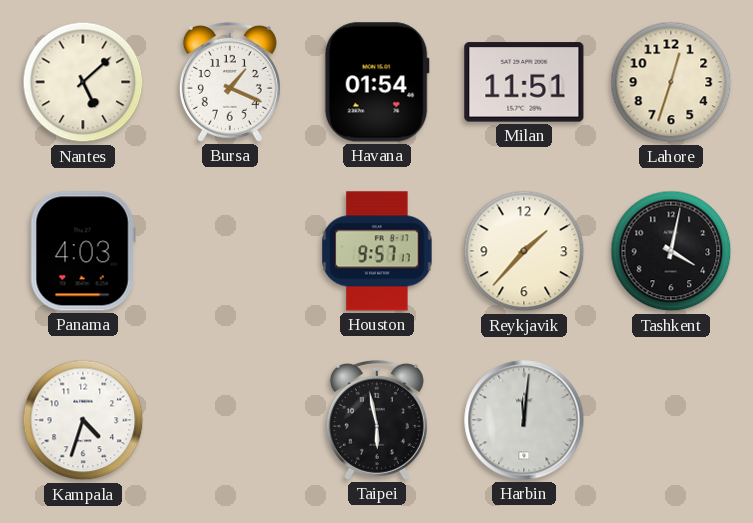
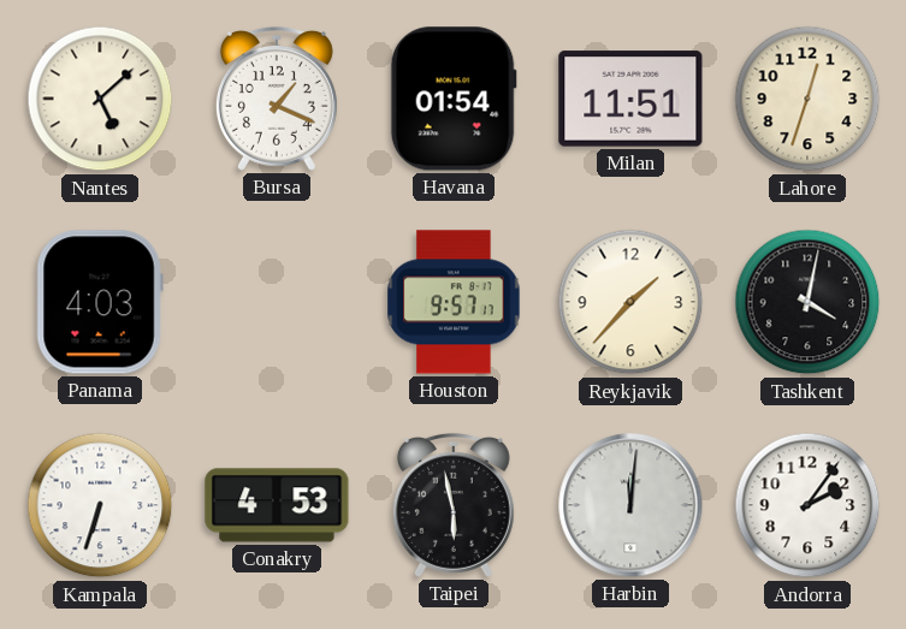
Kampala: 4:33 -> 6:33
Conakry: none -> 4:53
Andorra: none -> 2:06
